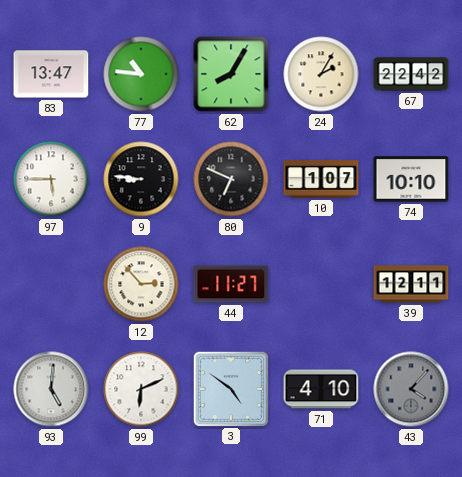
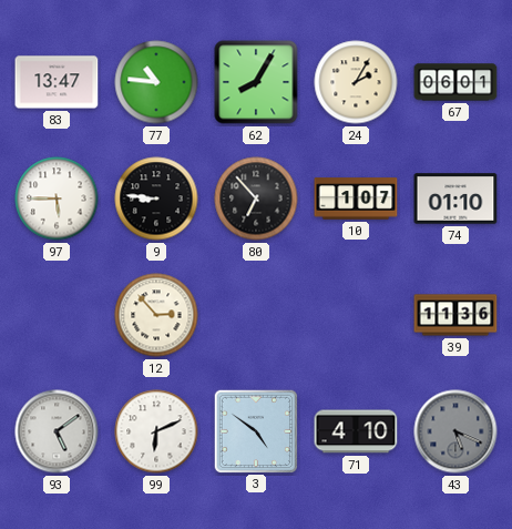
67: 22:42 -> 06:01
80: 6:49 -> 6:53
74: 10:10 -> 01:10
44: 11:27 -> none
39: 12:11 -> 11:36
93: 5:01 -> 5:09
43: 4:07 -> 5:19
